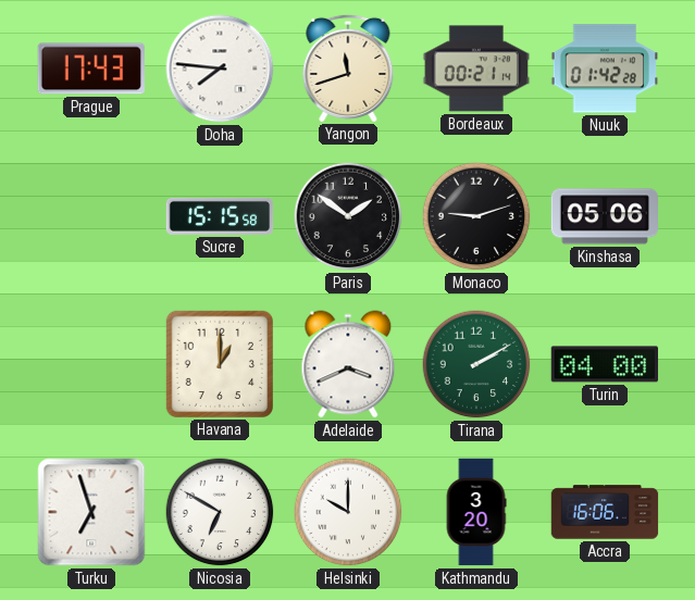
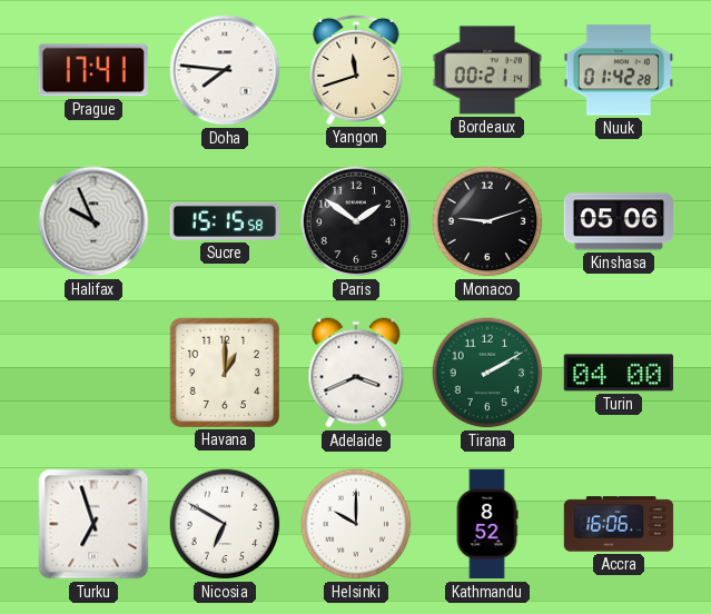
Prague: 17:43 -> 17:41
Halifax: none -> 9:56
Kathmandu: 3:20 -> 8:52
